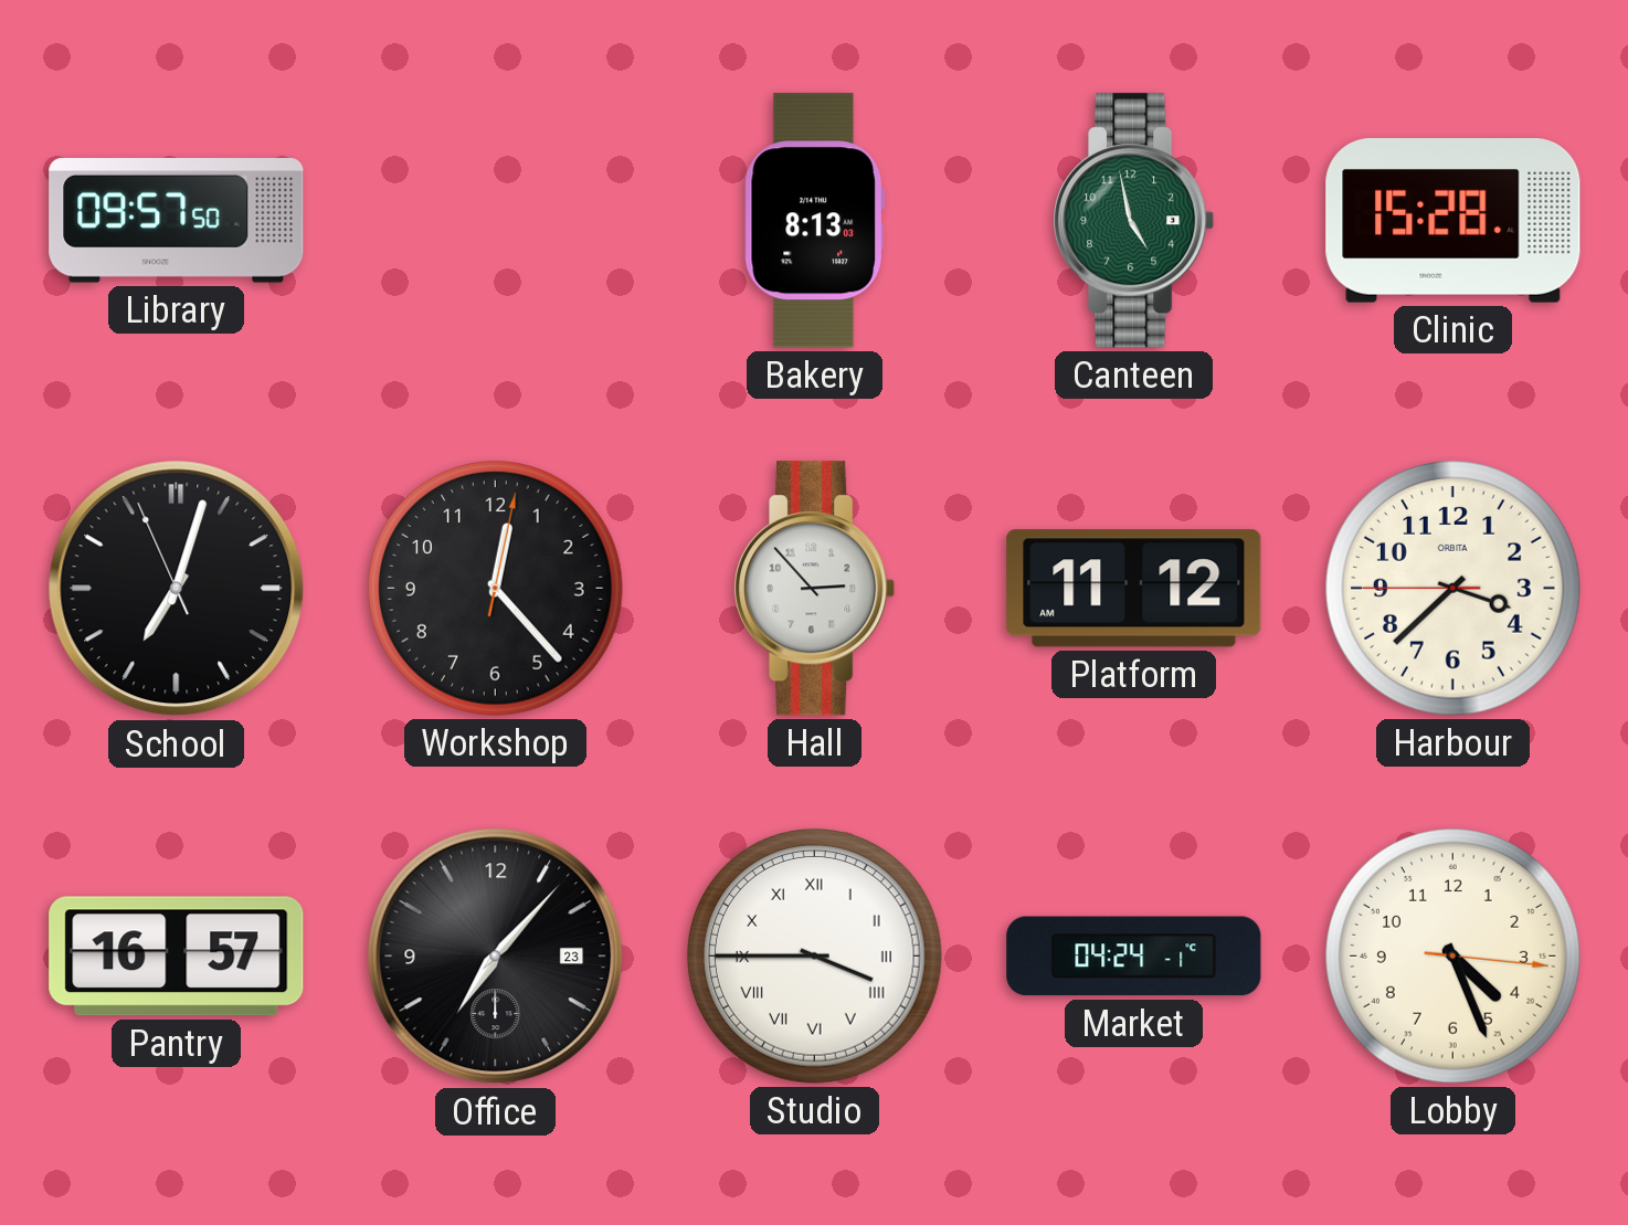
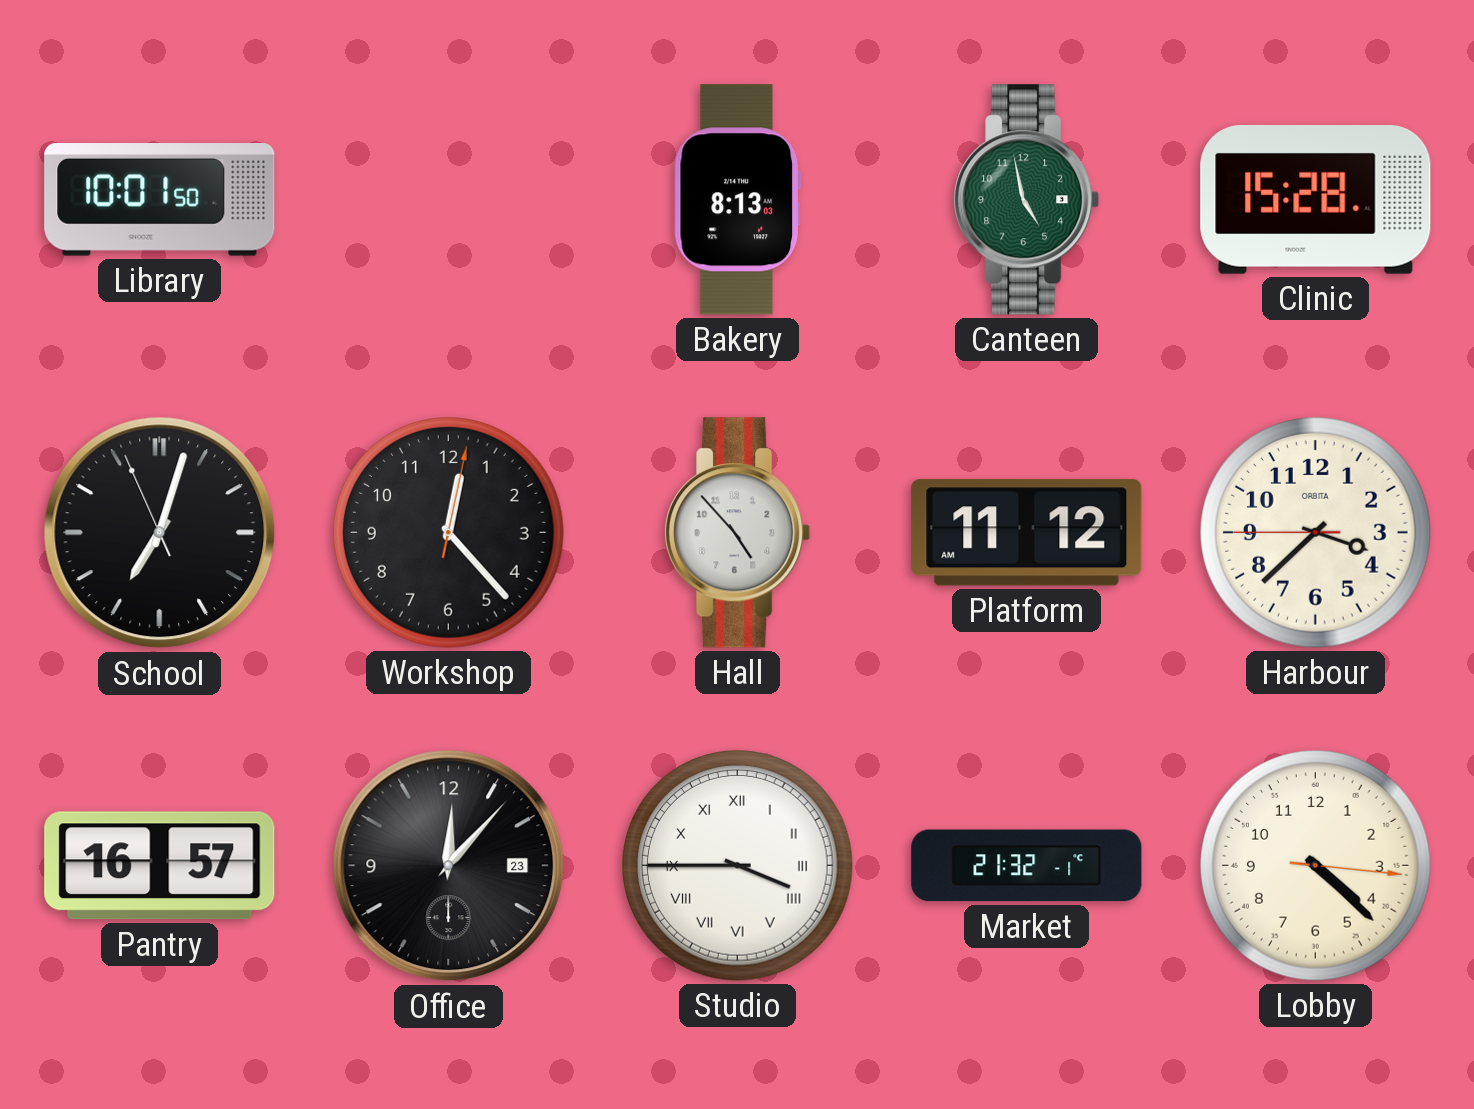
Library: 09:57 -> 10:01
Hall: 2:53 -> 4:53
Office: 7:07 -> 12:07
Market: 04:24 -> 21:32
Lobby: 4:26 -> 4:22
